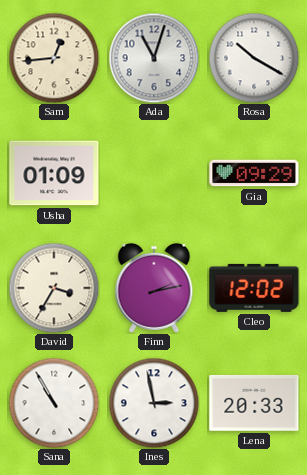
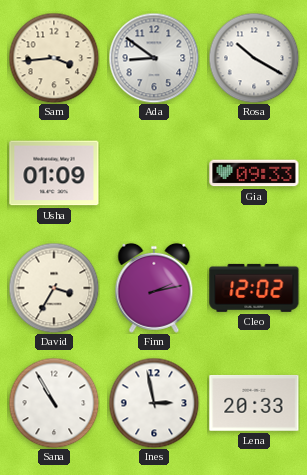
Sam: 12:44 -> 3:44
Ada: 11:03 -> 8:51
Gia: 09:29 -> 09:33
